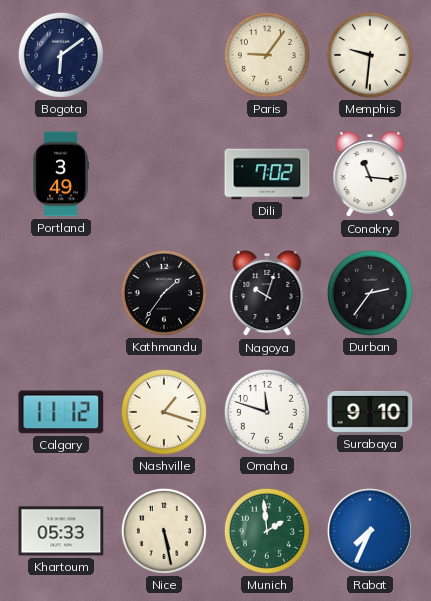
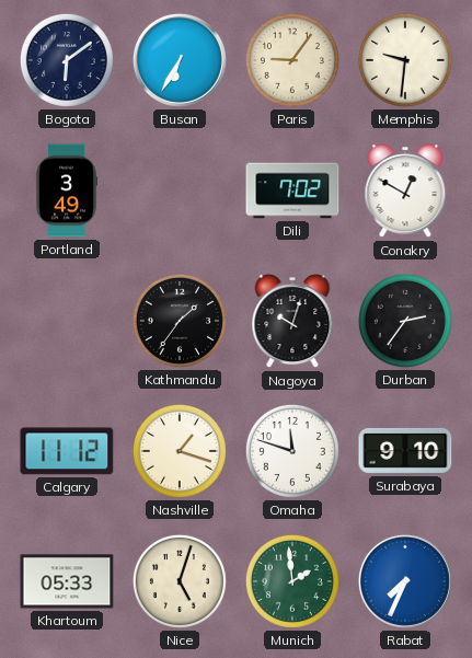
Busan: none -> 6:35
Conakry: 11:16 -> 12:50
Nice: 5:28 -> 5:03
